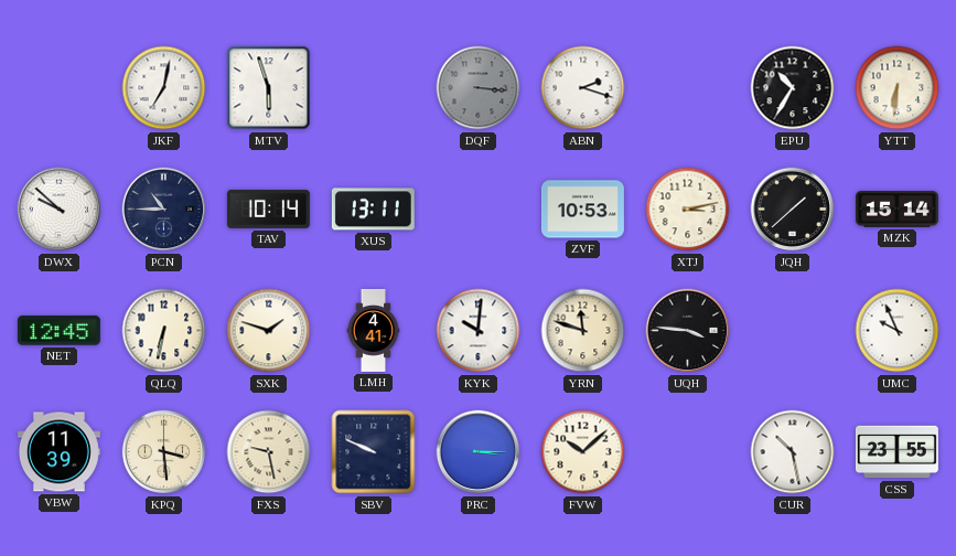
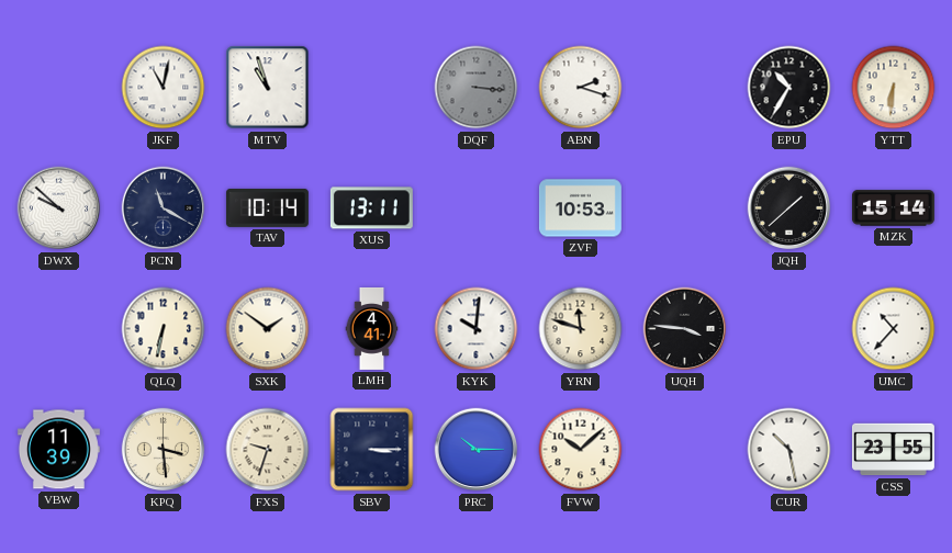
JKF: 7:02 -> 11:02
MTV: 5:57 -> 10:57
PCN: 10:45 -> 11:20
XTJ: 3:13 -> none
NET: 12:45 -> none
SXK: 1:48 -> 1:51
UMC: 9:56 -> 10:37
FXS: 9:28 -> 9:33
SBV: 9:49 -> 3:15
PRC: 3:15 -> 10:15
